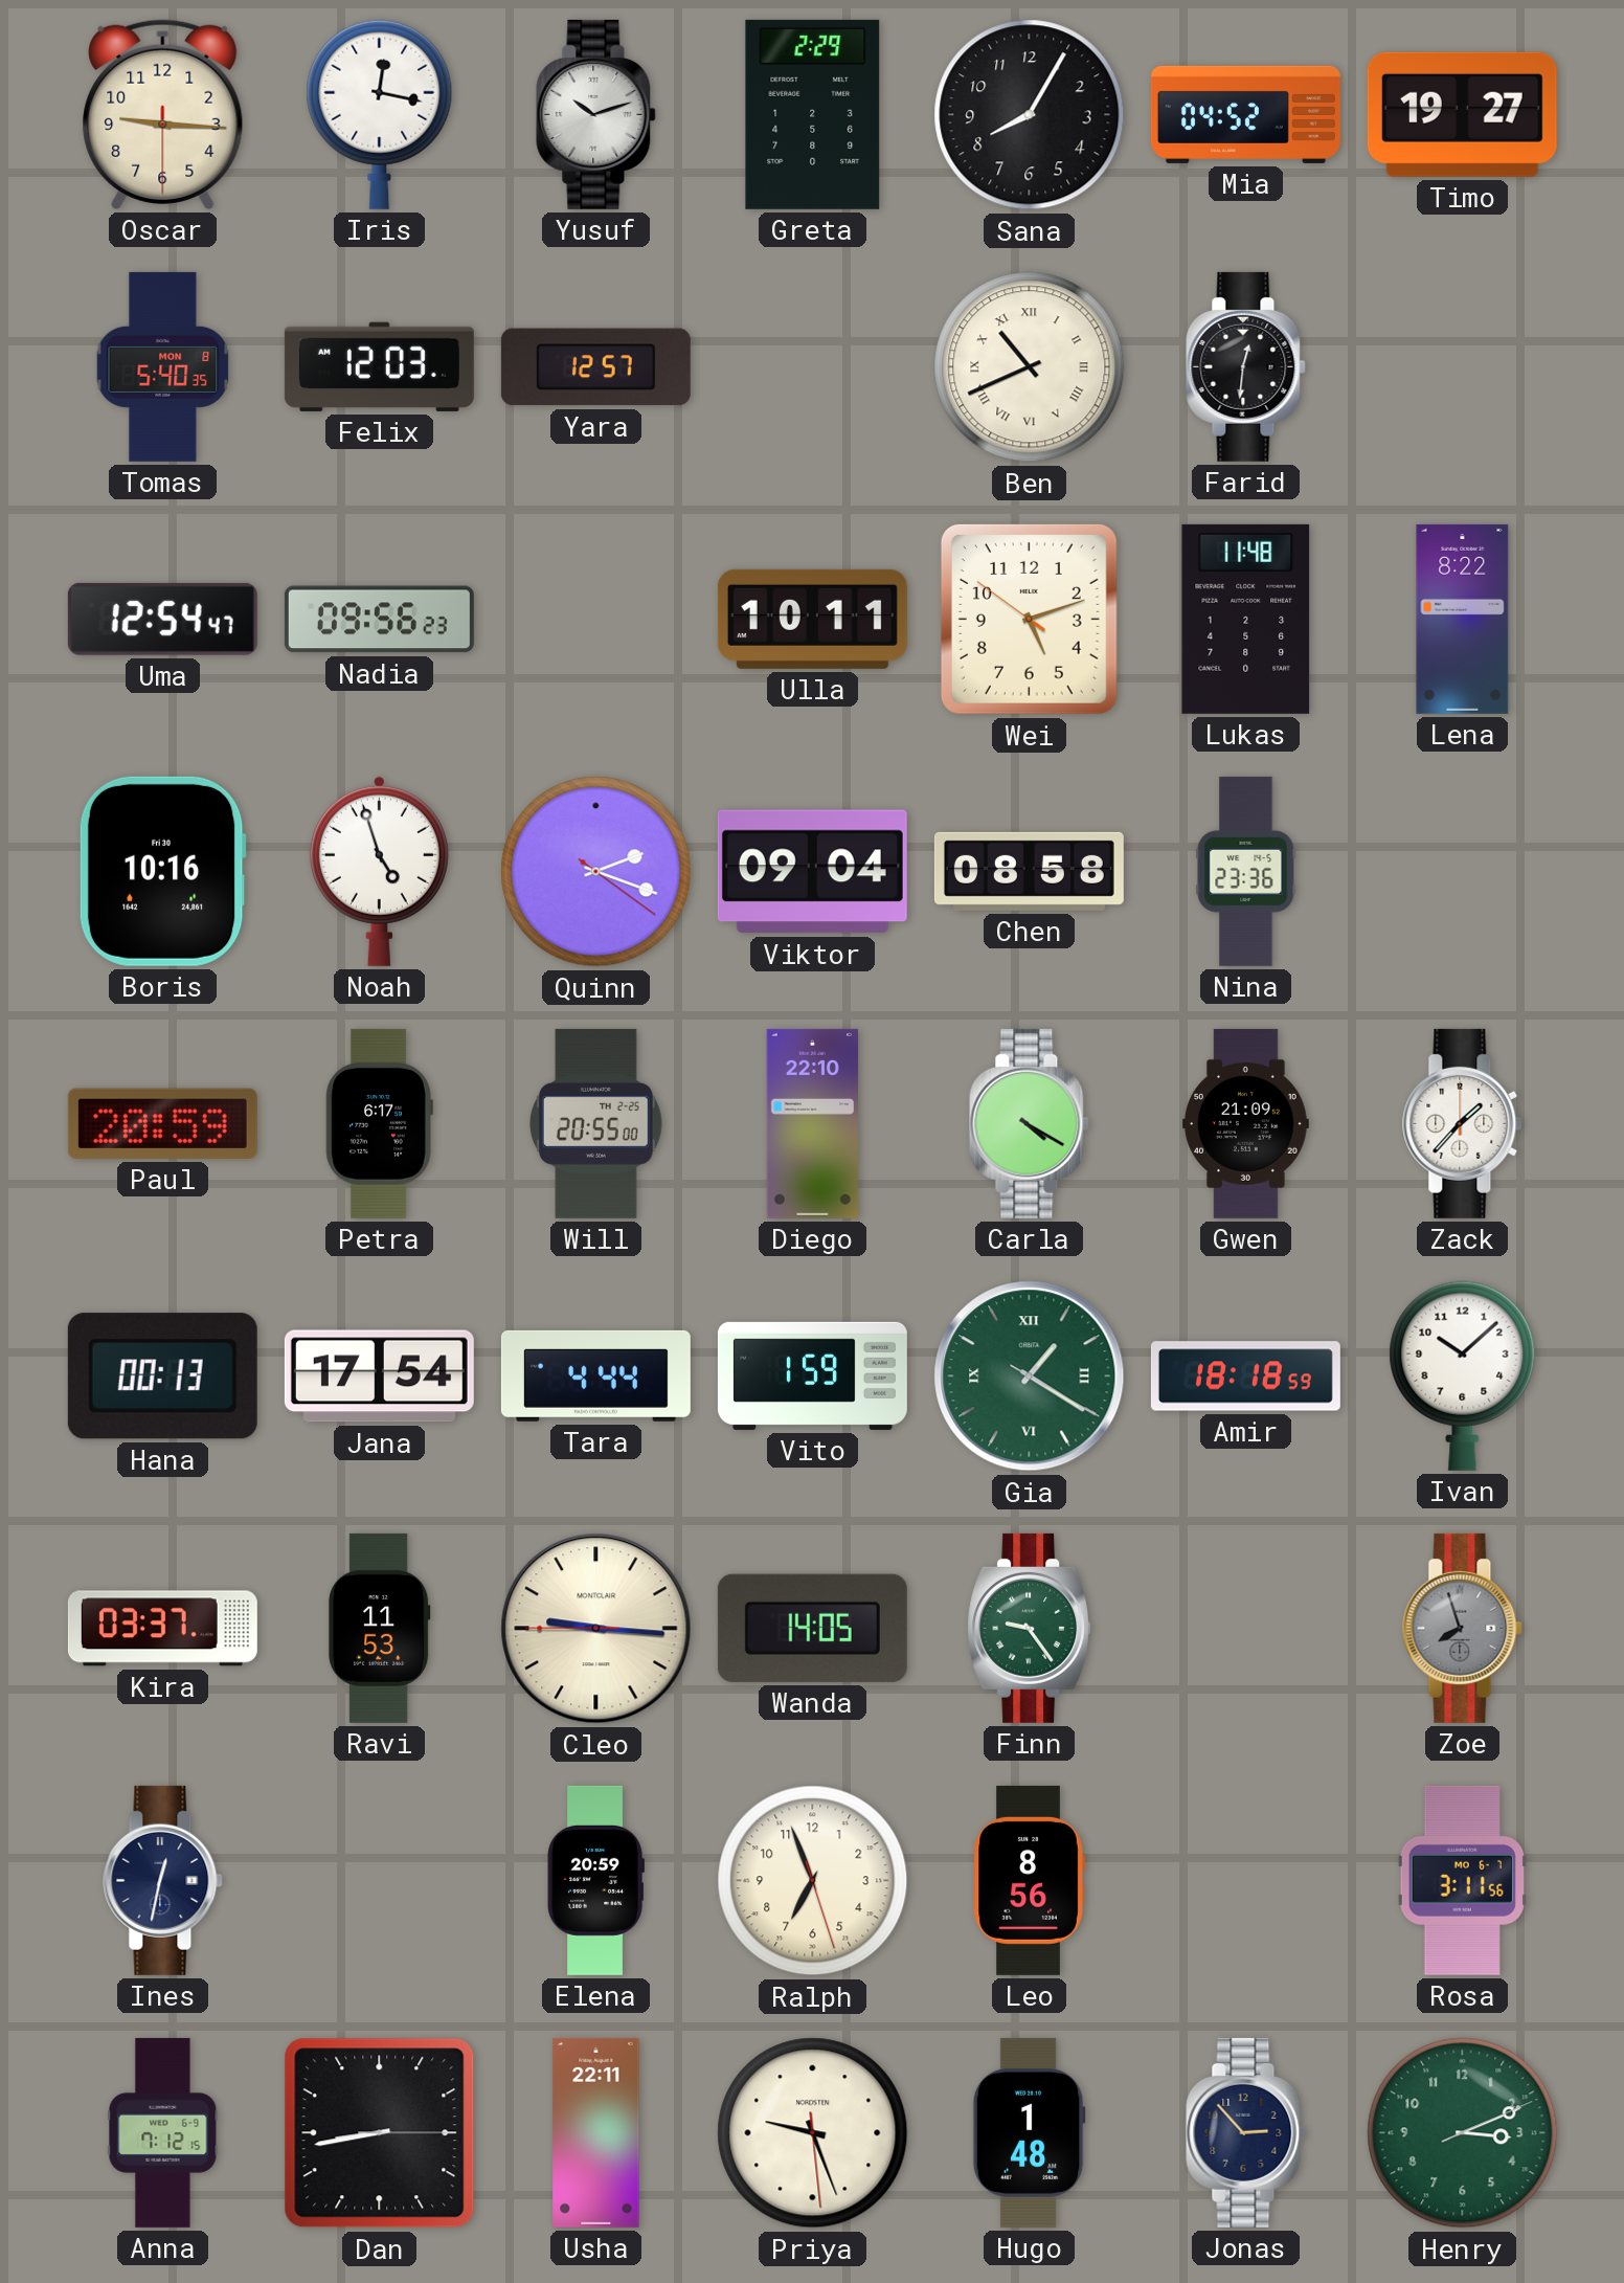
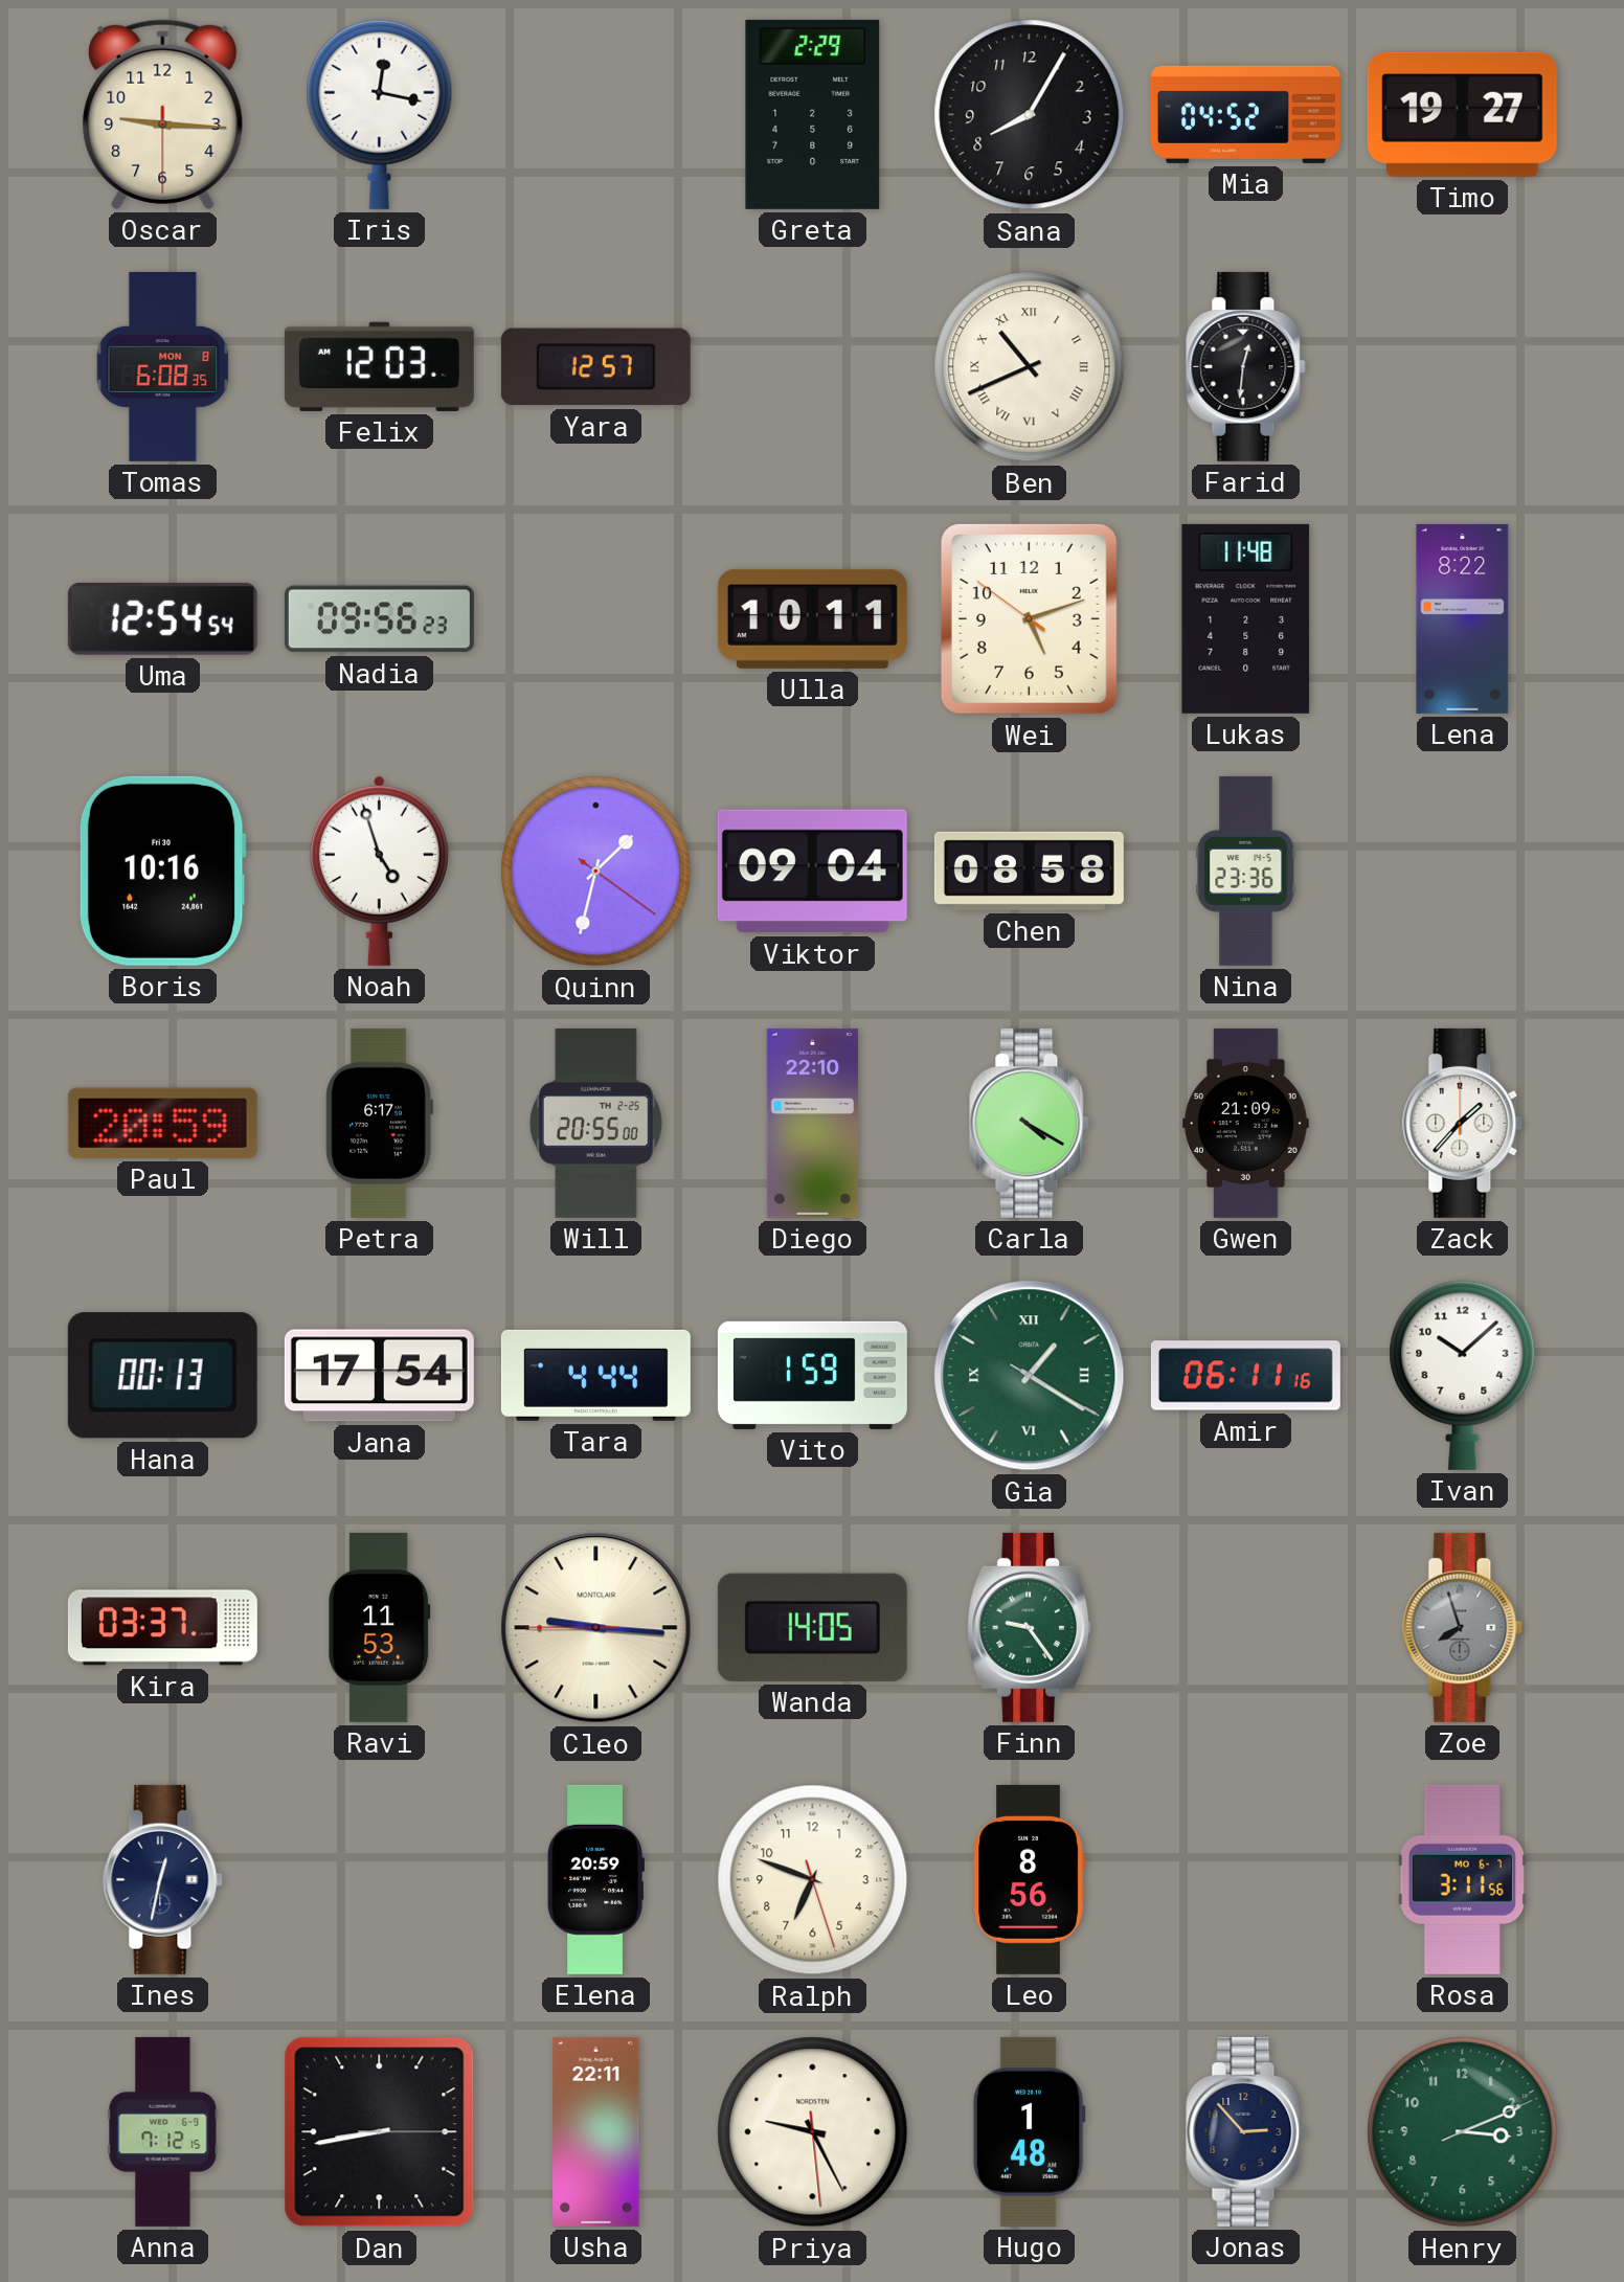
Yusuf: 10:12 -> none
Tomas: 5:40 -> 6:08
Uma: 12:54:47 -> 12:54:54
Quinn: 2:18 -> 1:32
Amir: 18:18 -> 06:11
Ralph: 6:56 -> 6:48
Priya: 9:26 -> 9:25
